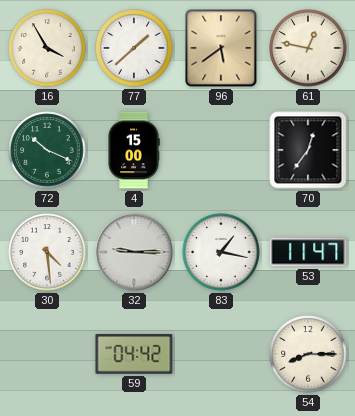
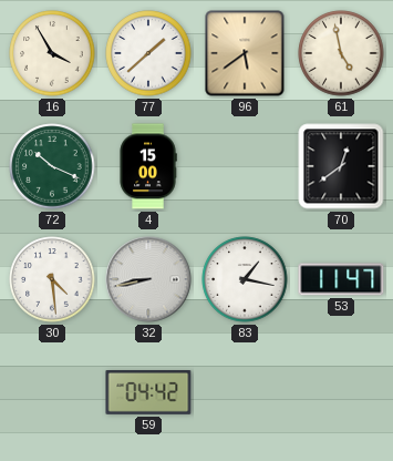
61: 12:47 -> 4:58
70: 12:36 -> 12:39
32: 9:15 -> 8:43
54: 8:15 -> none
